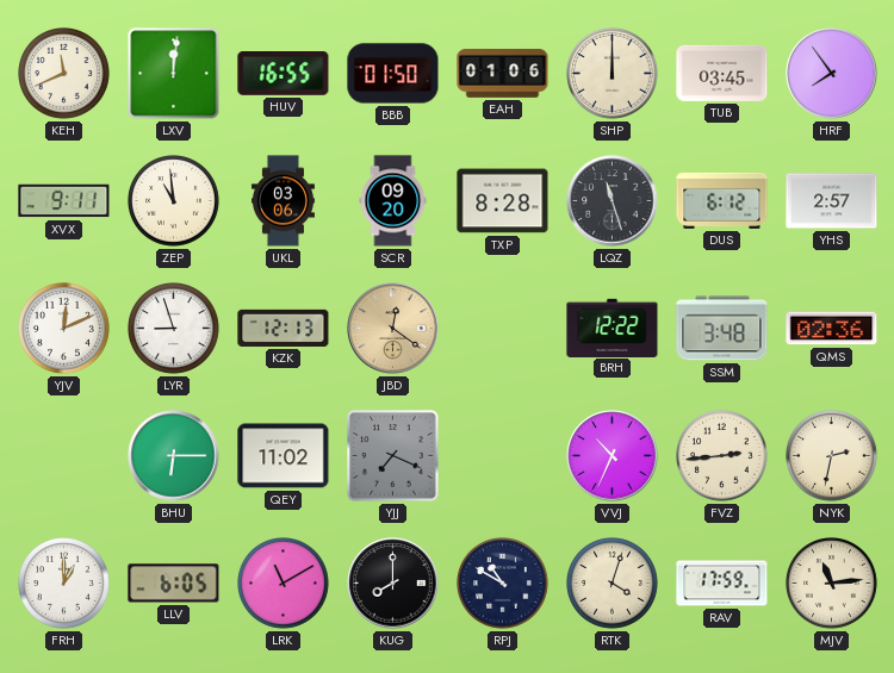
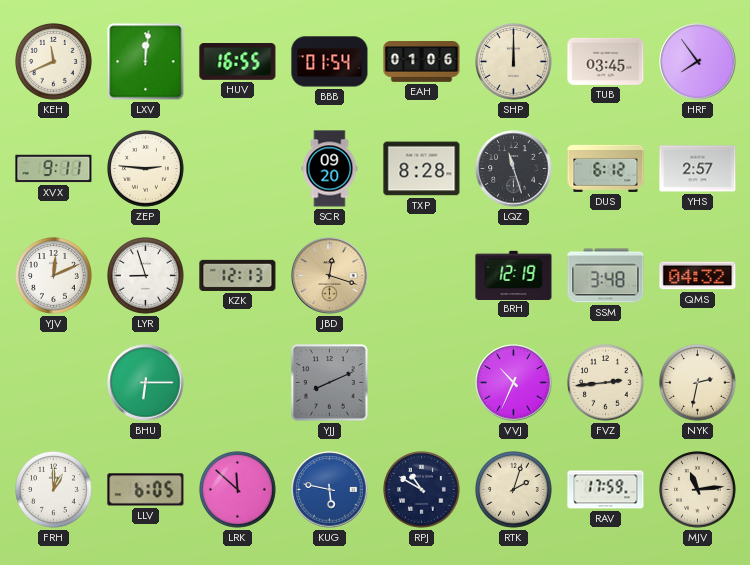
BBB: 01:50 -> 01:54
ZEP: 10:59 -> 2:46
UKL: 03:06 -> none
JBD: 12:21 -> 12:18
BRH: 12:22 -> 12:19
QMS: 02:36 -> 04:32
QEY: 11:02 -> none
YJJ: 7:19 -> 8:11
LRK: 11:10 -> 11:52
KUG: 8:00 -> 5:47
KUG dial: black -> blue
RTK: 4:03 -> 2:03
